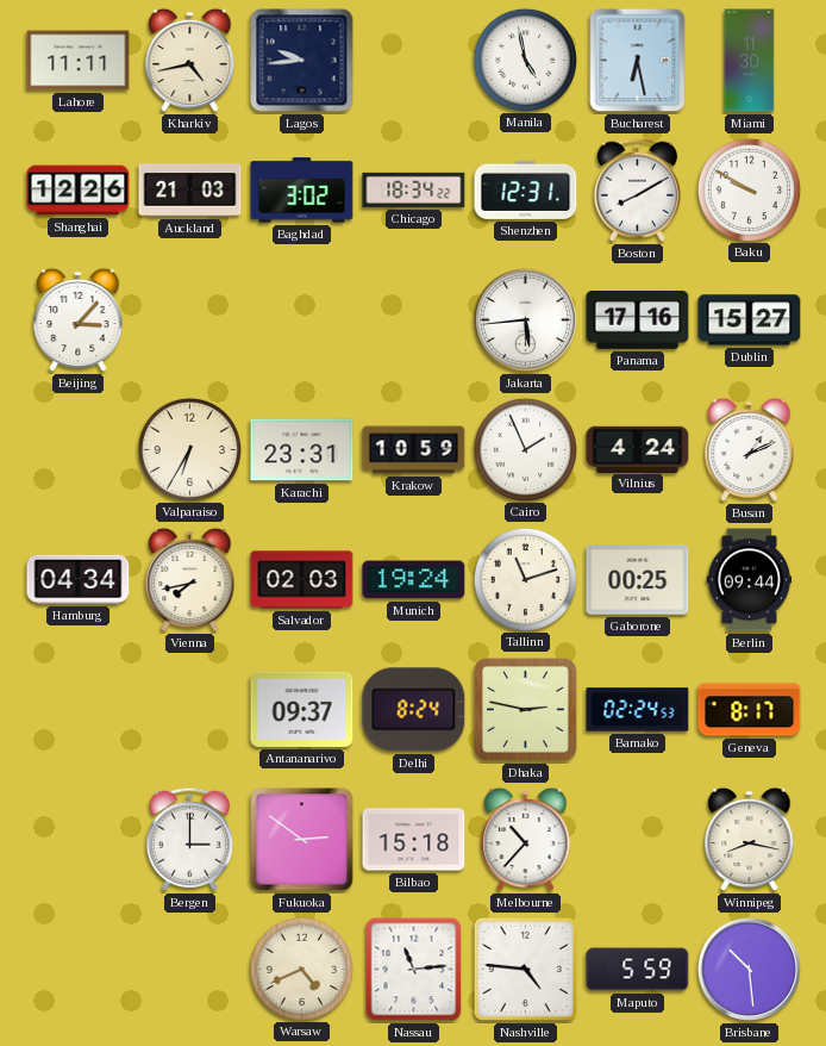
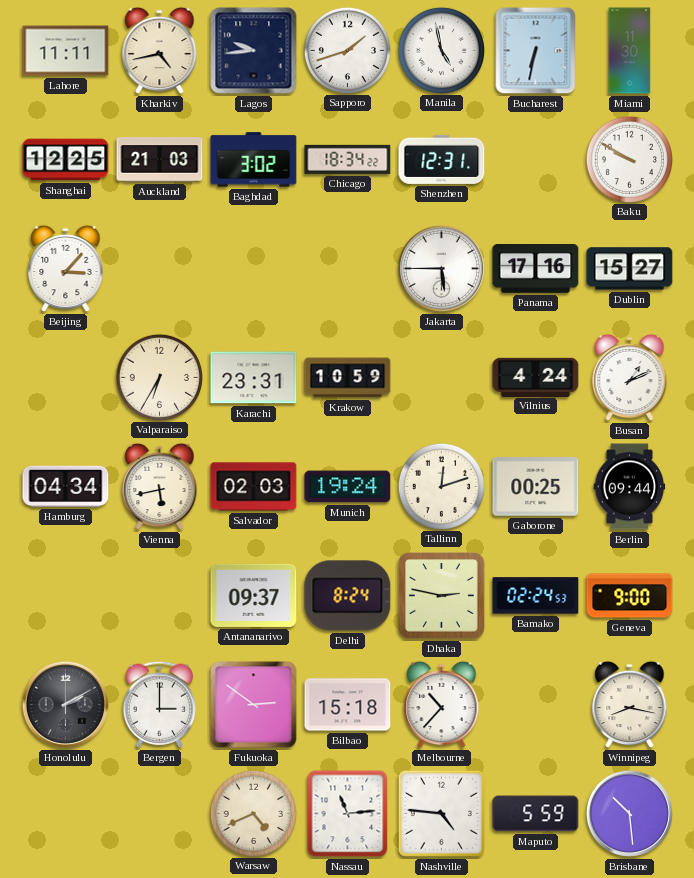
Sapporo: none -> 1:42
Bucharest: 6:28 -> 6:32
Shanghai: 12:26 -> 12:25
Boston: 8:10 -> none
Jakarta: 5:44 -> 5:45
Cairo: 1:56 -> none
Vienna: 7:43 -> 5:43
Tallinn: 11:12 -> 12:12
Geneva: 8:17 -> 9:00
Honolulu: none -> 2:10
